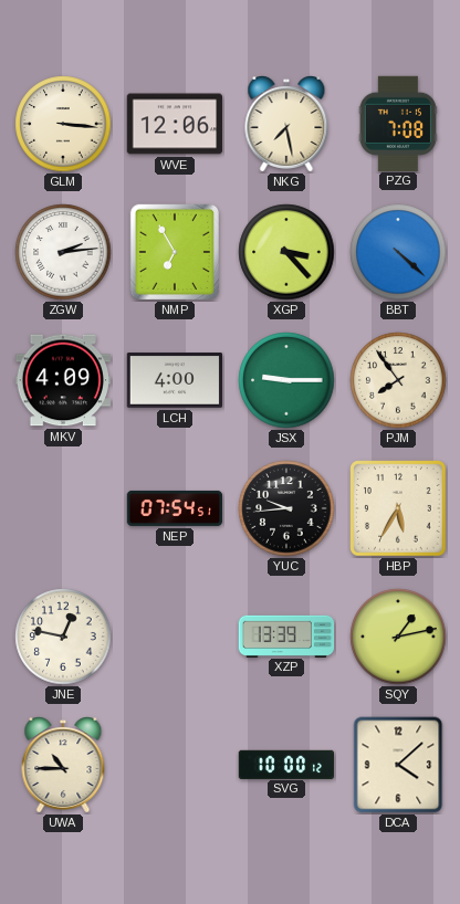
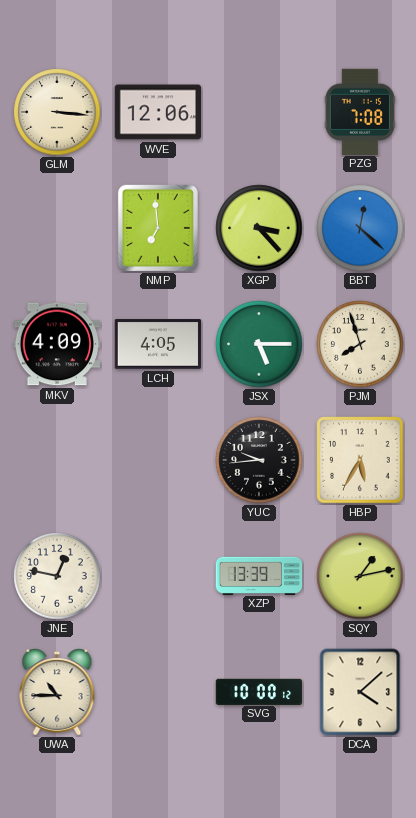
NKG: 7:28 -> none
ZGW: 2:14 -> none
NMP: 6:55 -> 6:59
BBT: 4:22 -> 12:22
LCH: 4:00 -> 4:05
JSX: 9:15 -> 5:15
PJM: 7:54 -> 7:57
NEP: 07:54 -> none
